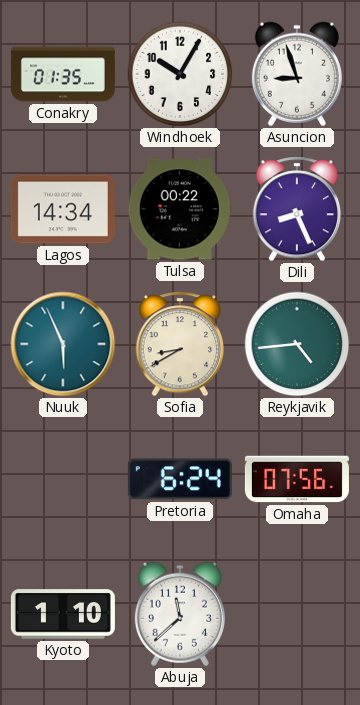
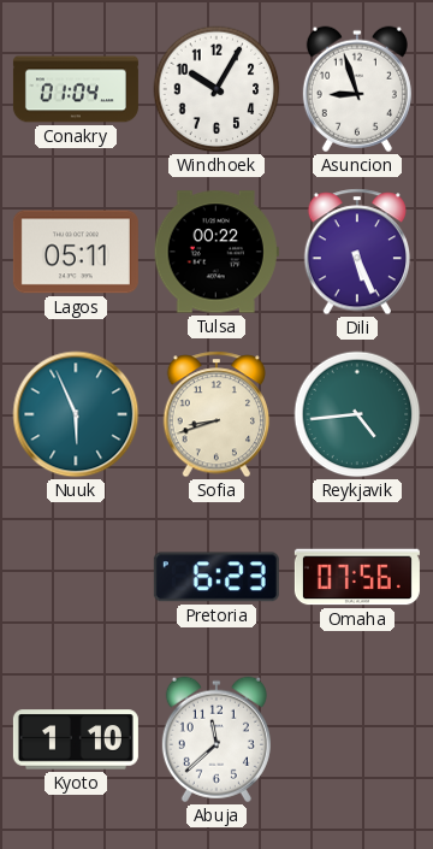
Conakry: 01:35 -> 01:04
Lagos: 14:34 -> 05:11
Dili: 8:26 -> 5:26
Sofia: 8:40 -> 8:42
Pretoria: 6:24 -> 6:23
